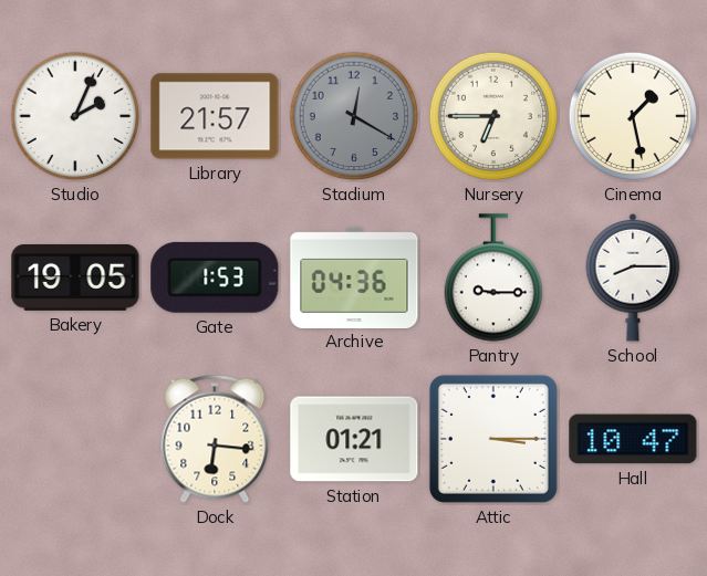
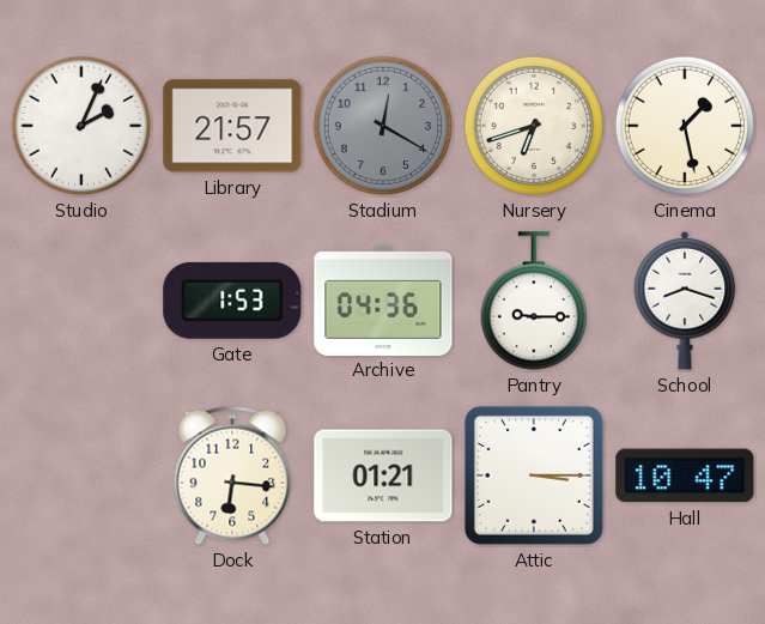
Nursery: 6:45 -> 6:42
Bakery: 19:05 -> none
School: 8:15 -> 8:18
